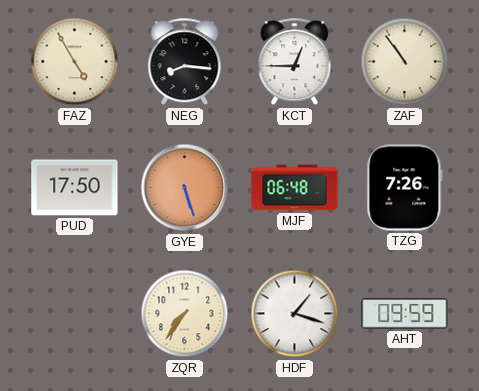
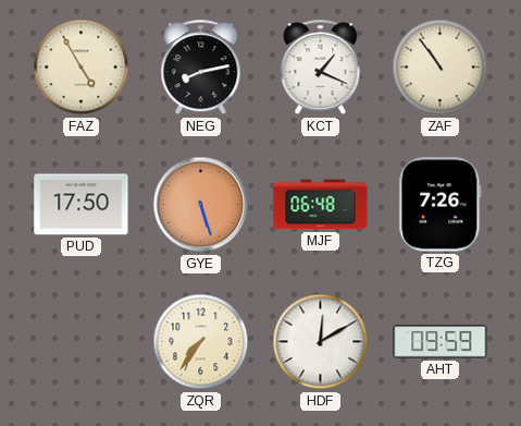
NEG: 8:16 -> 8:13
KCT: 12:45 -> 1:19
HDF: 1:18 -> 12:10
